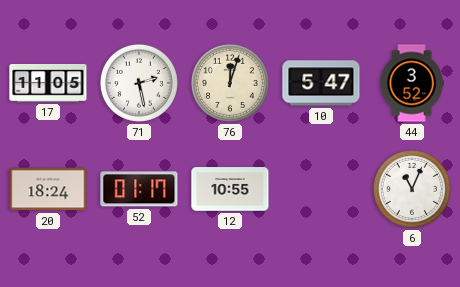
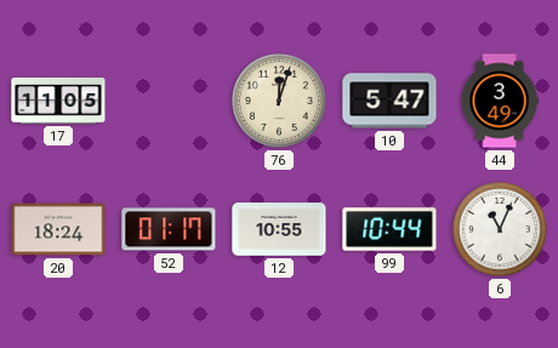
71: 2:28 -> none
44: 3:52 -> 3:49
99: none -> 10:44
